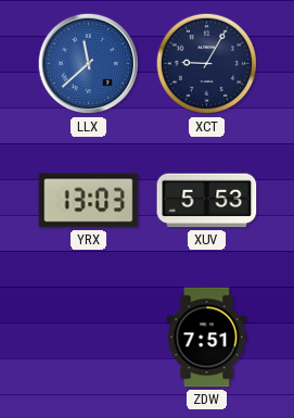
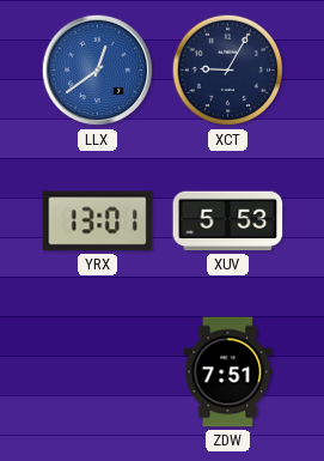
LLX: 11:38 -> 12:39
YRX: 13:03 -> 13:01
